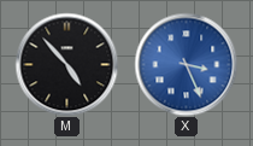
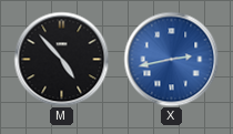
X: 3:26 -> 2:43
